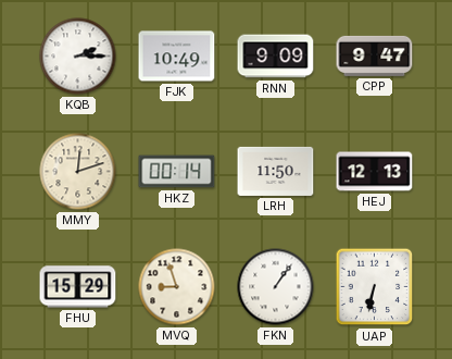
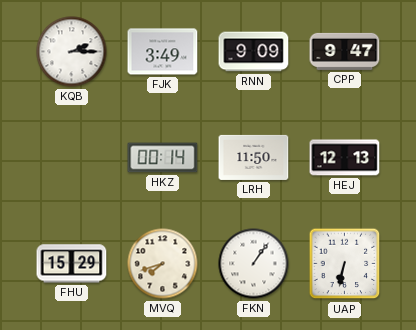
FJK: 10:49 -> 3:49
MMY: 12:12 -> none
MVQ: 8:57 -> 7:42
